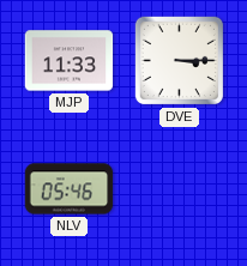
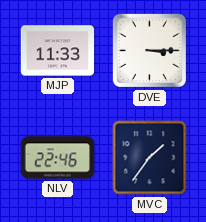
NLV: 05:46 -> 22:46
MVC: none -> 1:36
